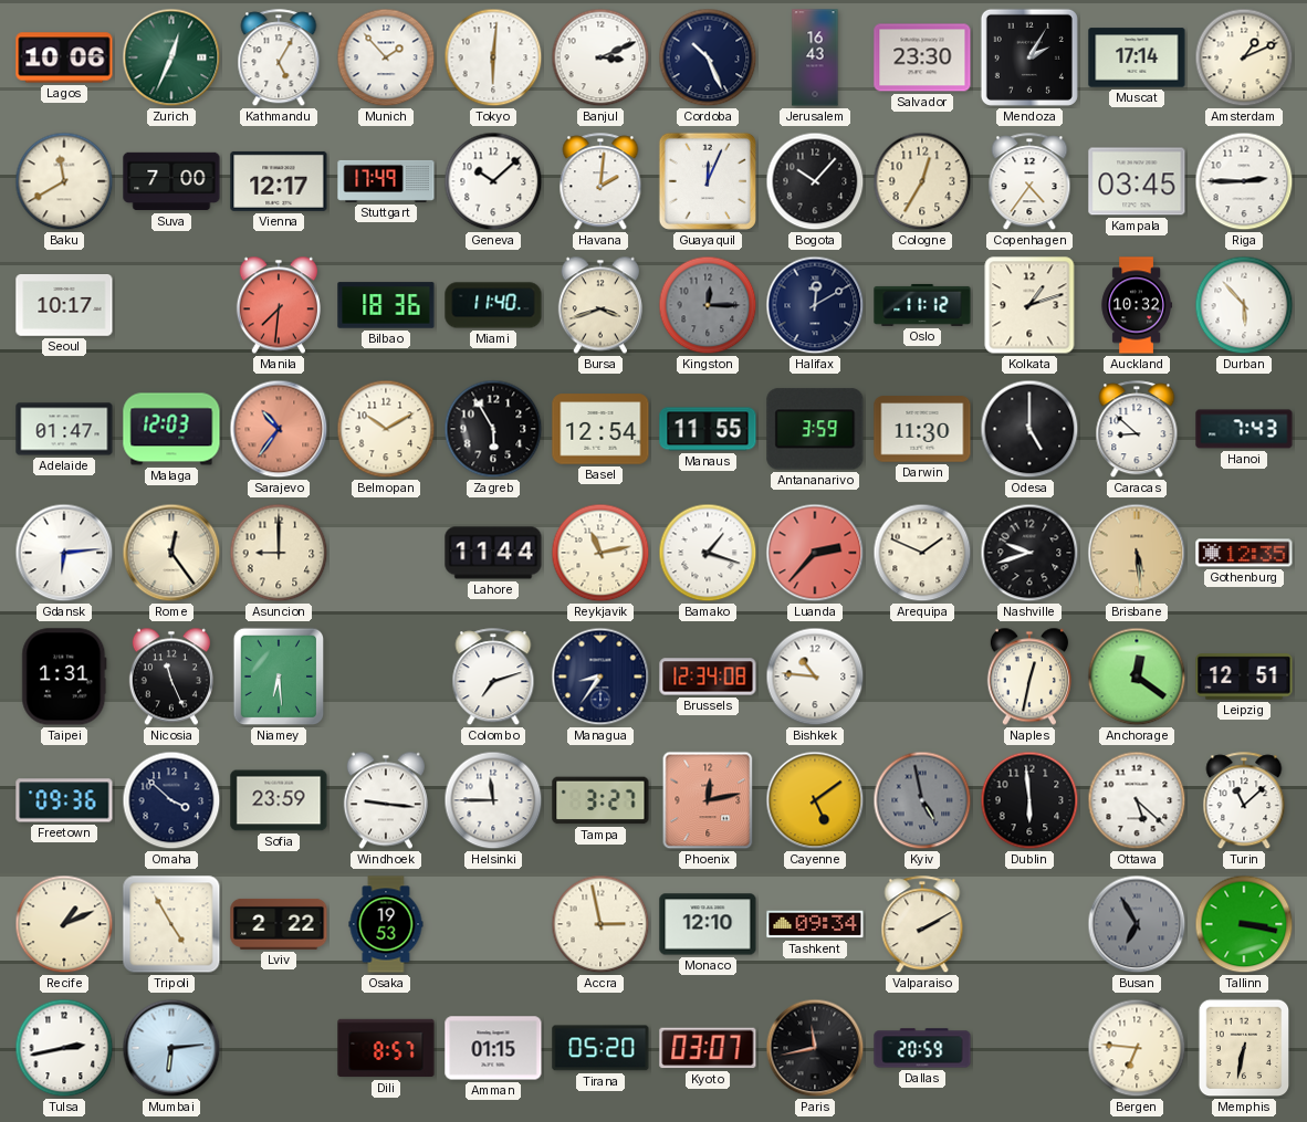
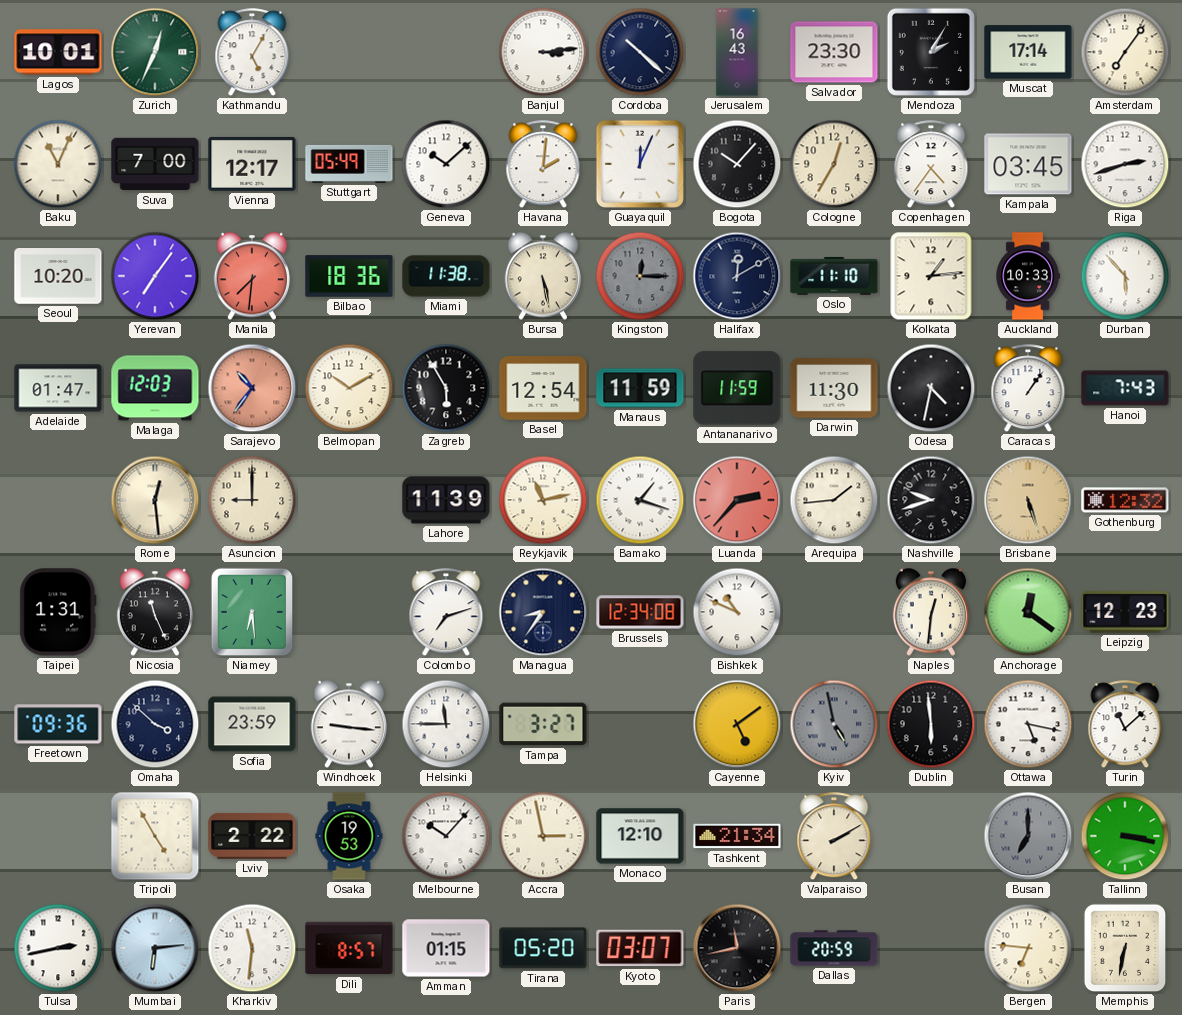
Lagos: 10:06 -> 10:01
Munich: 1:53 -> none
Tokyo: 6:01 -> none
Banjul: 3:11 -> 3:14
Cordoba: 10:26 -> 10:22
Amsterdam: 1:11 -> 7:06
Baku: 11:40 -> 11:04
Stuttgart: 17:49 -> 05:49
Riga: 2:45 -> 2:42
Seoul: 10:17 -> 10:20
Yerevan: none -> 7:06
Miami: 11:40 -> 11:38
Bursa: 3:42 -> 5:28
Oslo: 11:12 -> 11:10
Kolkata: 1:12 -> 1:14
Auckland: 10:32 -> 10:33
Manaus: 11:55 -> 11:59
Antananarivo: 3:59 -> 11:59
Odesa: 5:00 -> 4:32
Caracas: 8:52 -> 1:06
Gdansk: 6:14 -> none
Rome: 12:24 -> 12:29
Lahore: 11:44 -> 11:39
Arequipa: 1:49 -> 1:44
Brisbane: 5:29 -> 5:27
Gothenburg: 12:35 -> 12:32
Bishkek: 10:46 -> 10:49
Naples: 12:32 -> 12:31
Leipzig: 12:51 -> 12:23
Phoenix: 12:13 -> none
Ottawa: 5:22 -> 5:17
Recife: 1:11 -> none
Melbourne: none -> 10:07
Tashkent: 09:34 -> 21:34
Busan: 6:55 -> 7:00
Kharkiv: none -> 11:31
